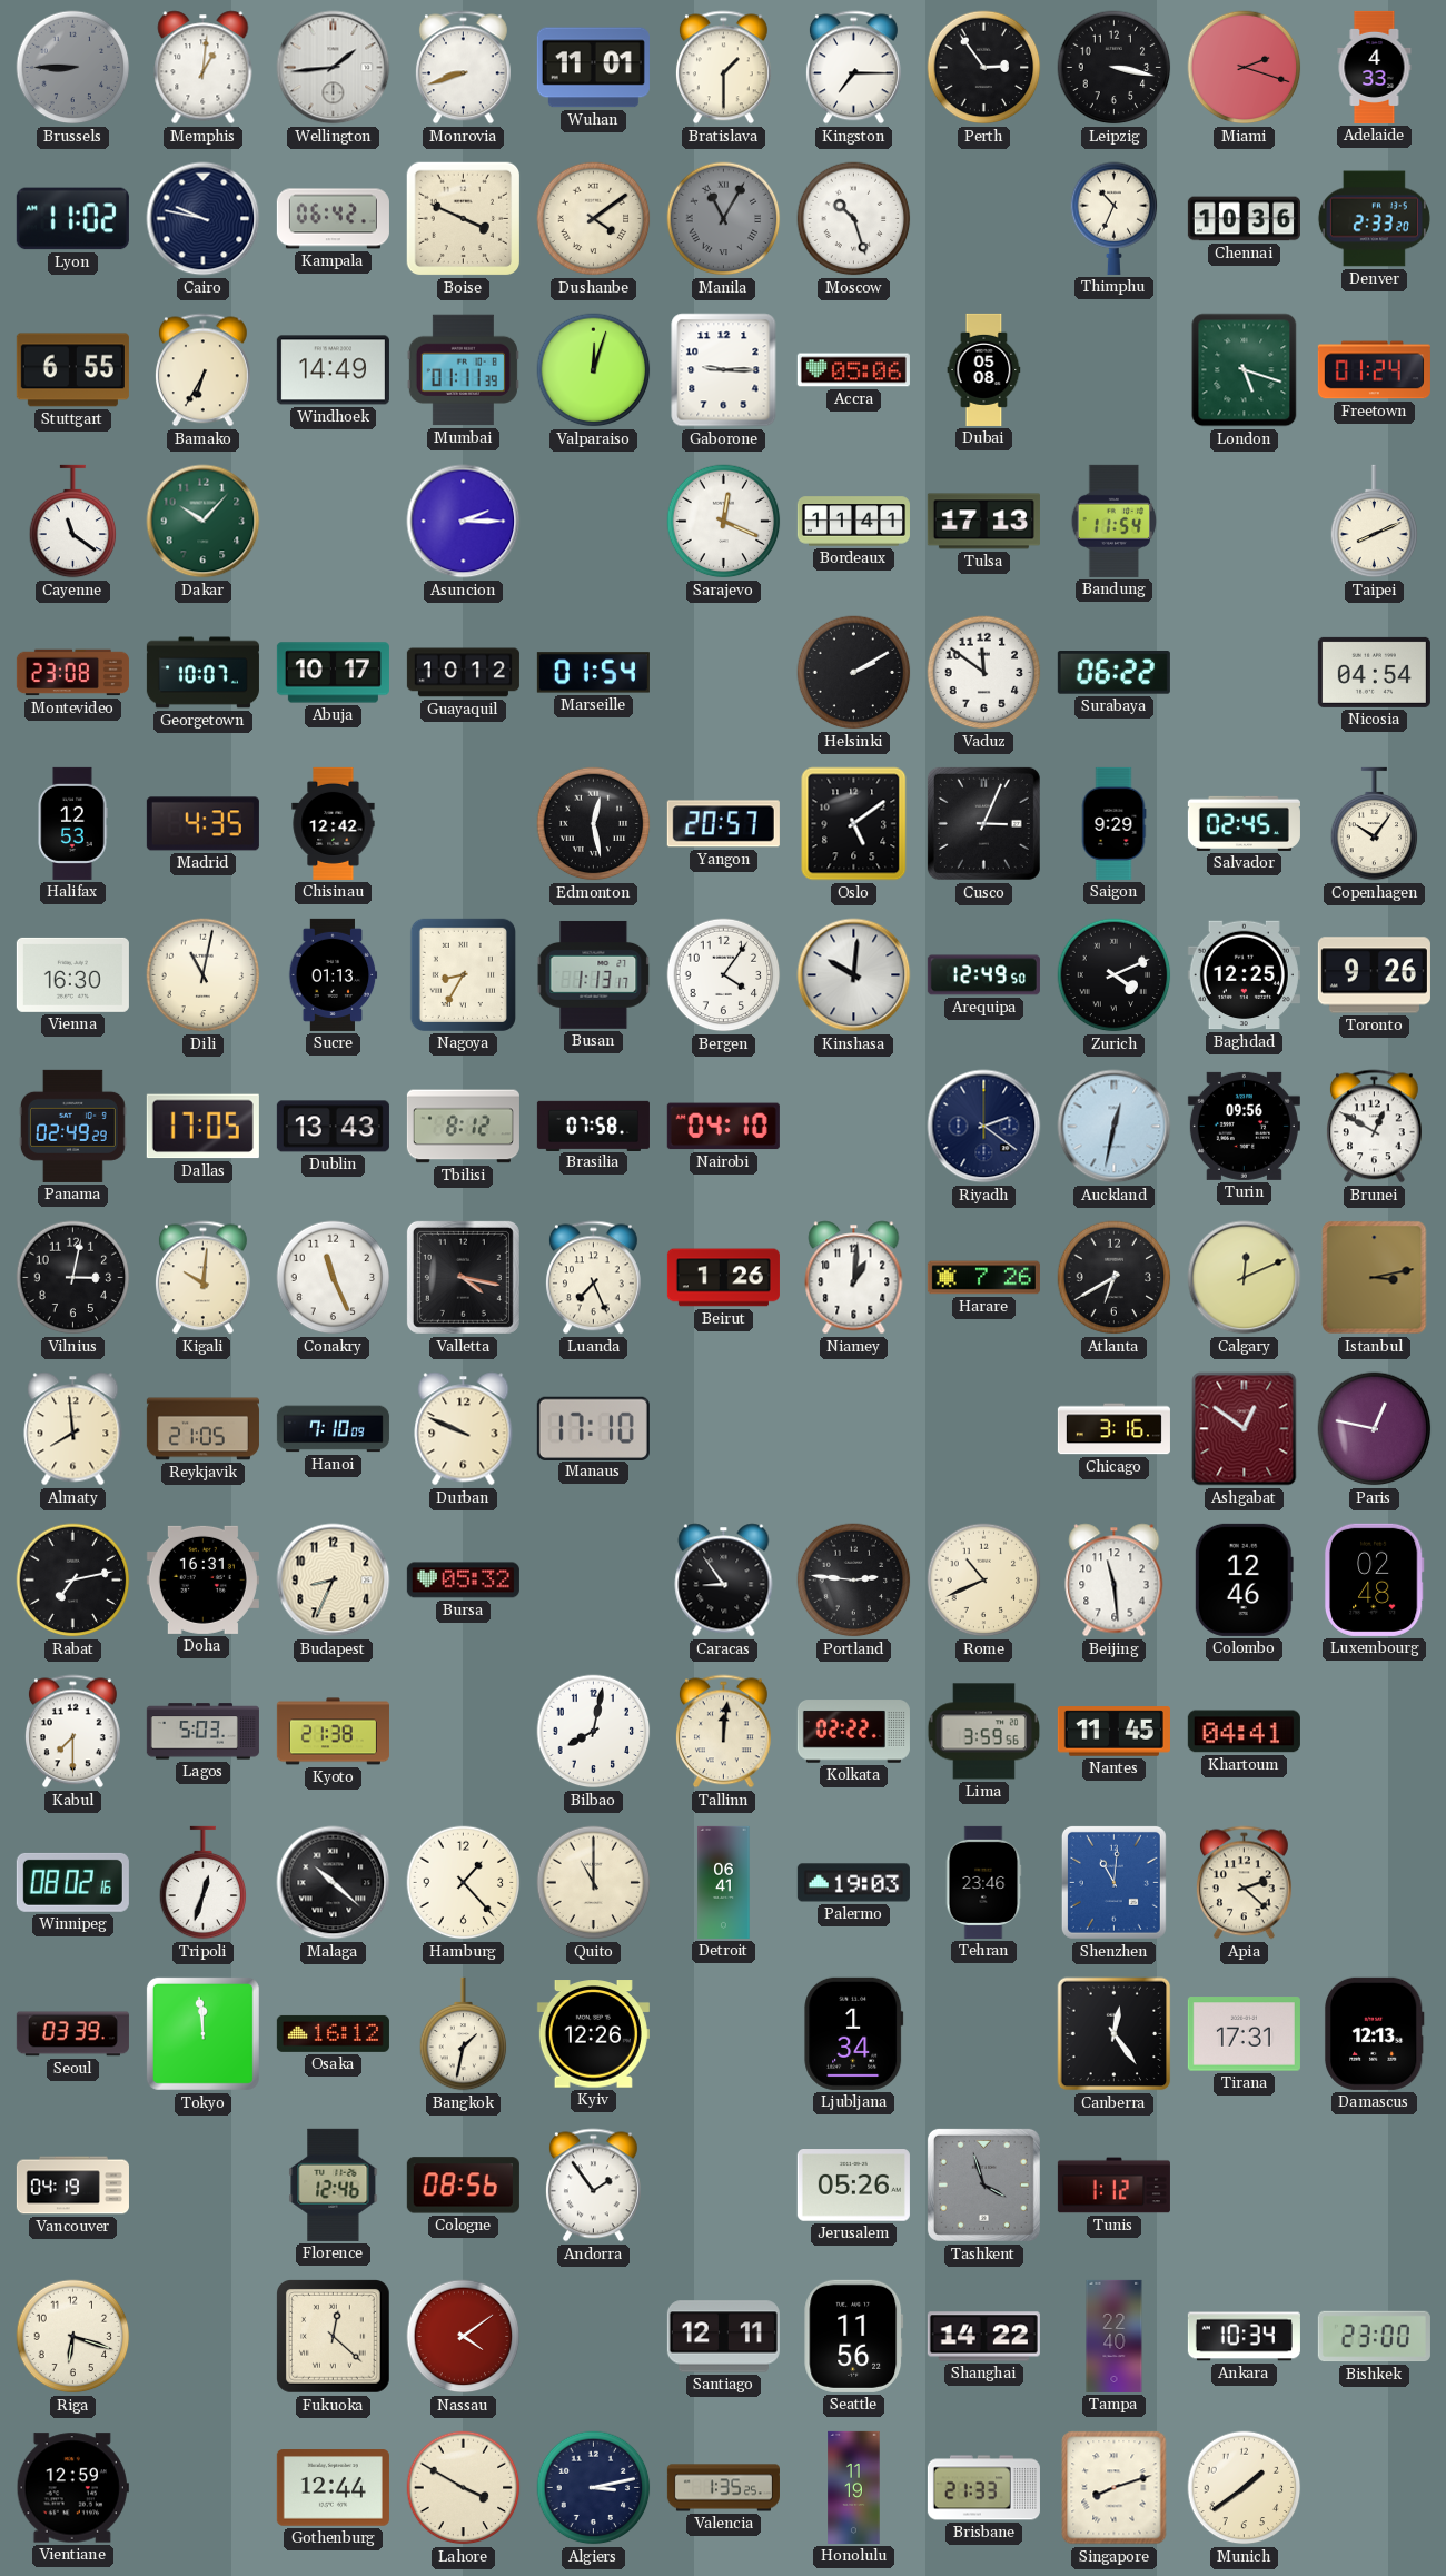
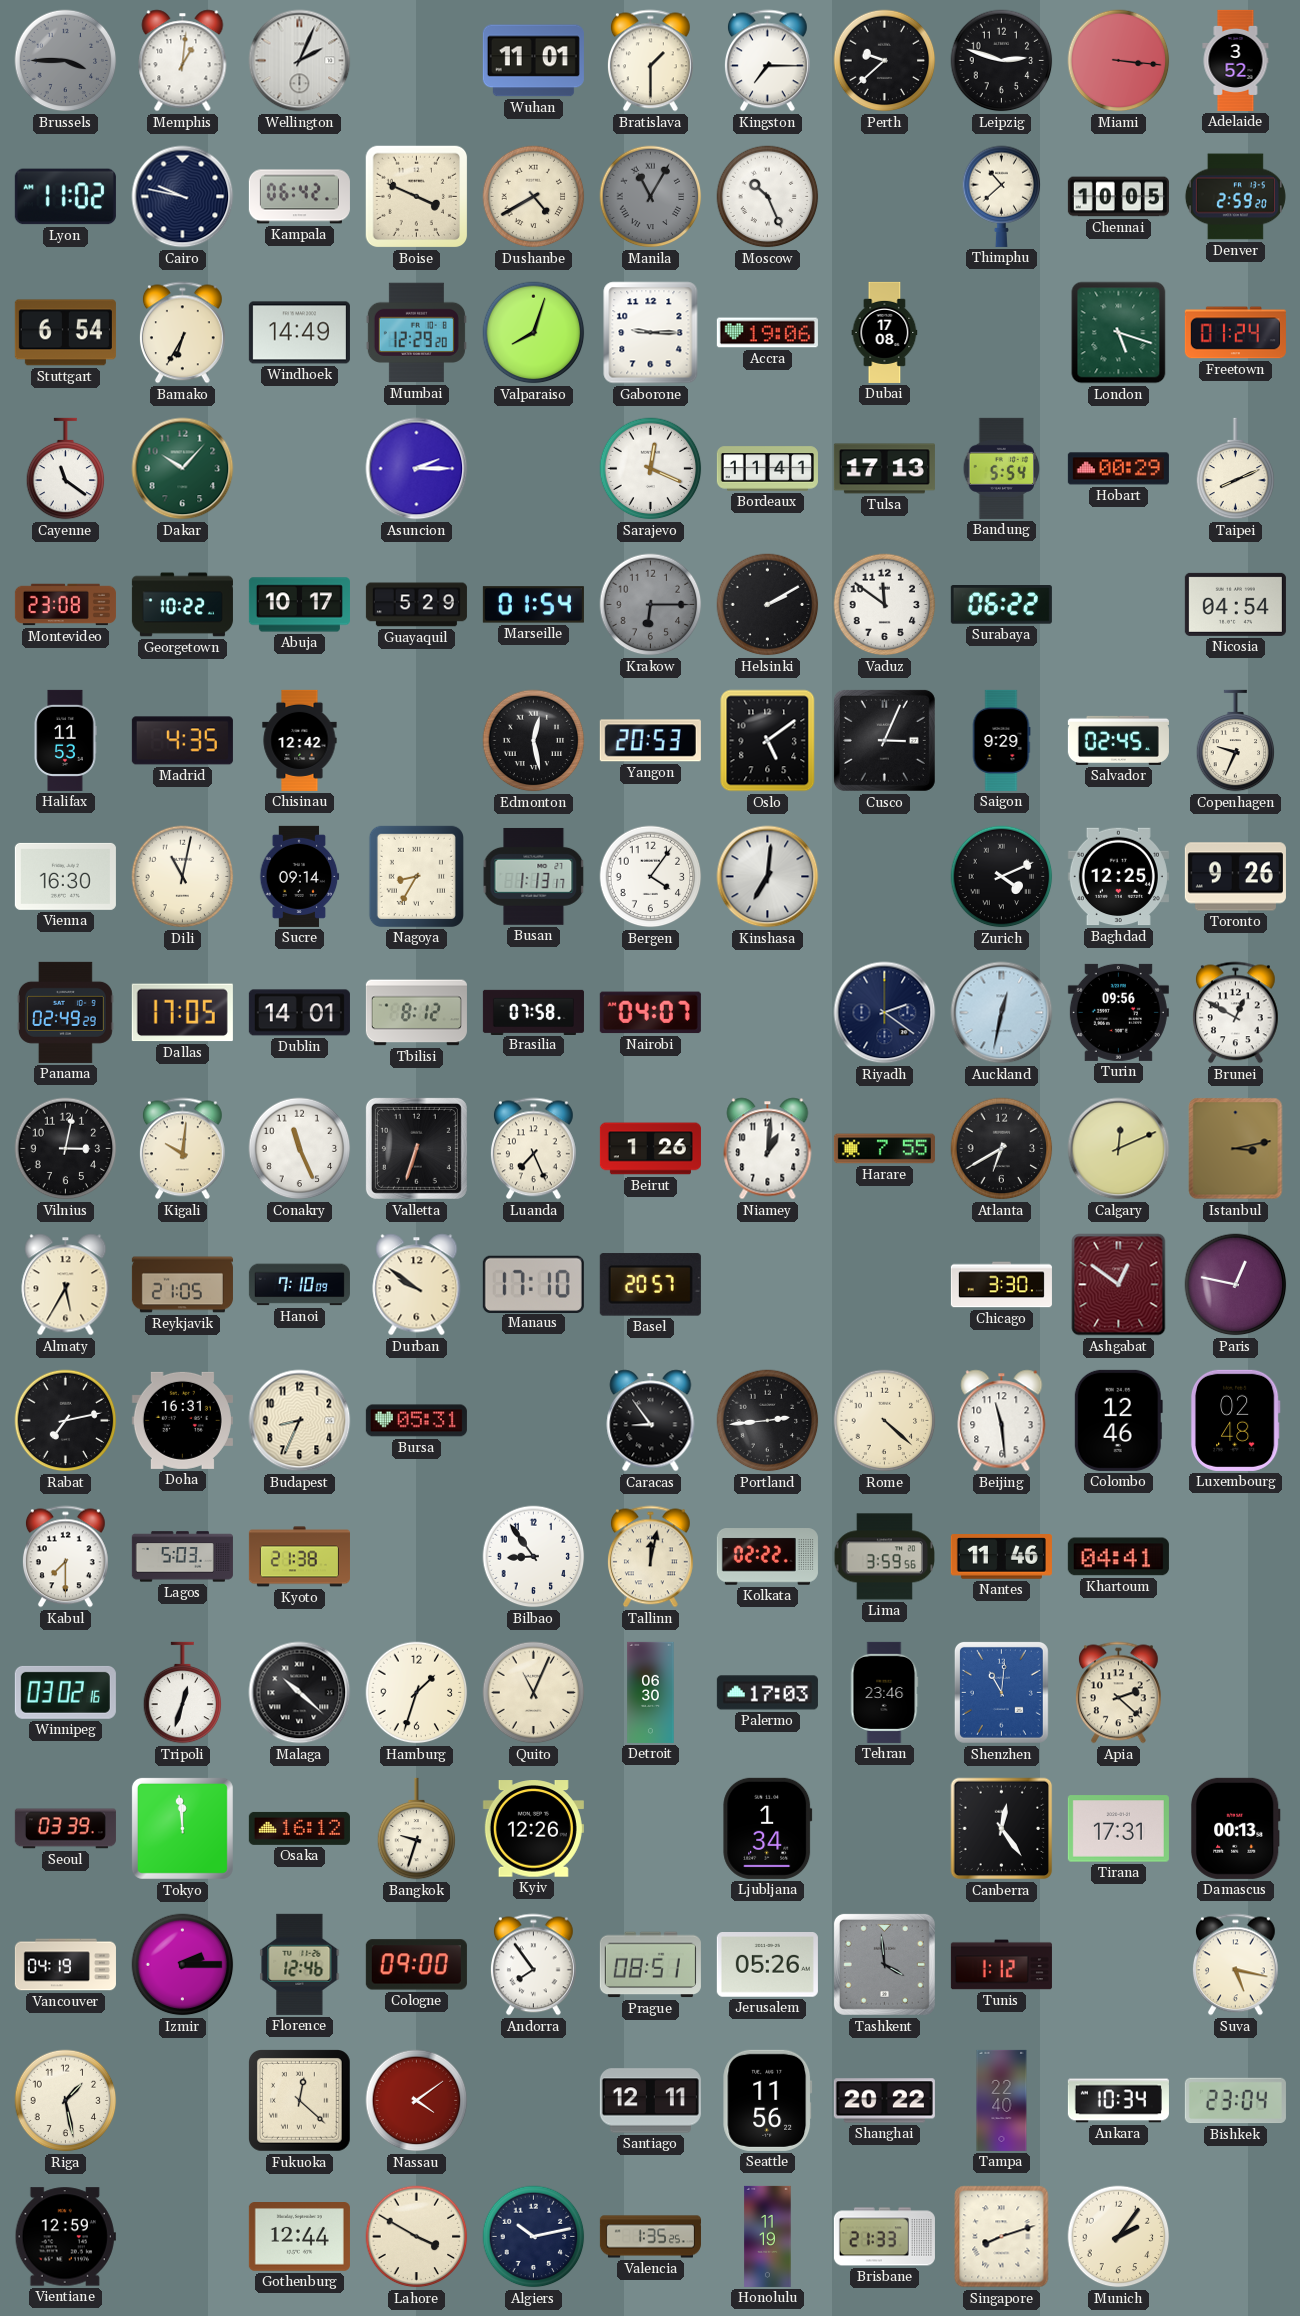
Brussels: 8:45 -> 3:45
Wellington: 1:44 -> 2:04
Monrovia: 8:42 -> none
Perth: 2:54 -> 9:38
Leipzig: 3:17 -> 2:48
Miami: 2:18 -> 3:16
Adelaide: 4:33 -> 3:52
Dushanbe: 4:09 -> 4:40
Moscow: 10:27 -> 10:26
Thimphu: 10:34 -> 10:38
Chennai: 10:36 -> 10:05
Denver: 2:33 -> 2:59
Stuttgart: 6:55 -> 6:54
Mumbai: 01:11 -> 12:29
Valparaiso: 12:03 -> 8:03
Accra: 05:06 -> 19:06
Dubai: 05:08 -> 17:08
Bandung: 11:54 -> 5:54
Hobart: none -> 00:29
Georgetown: 10:07 -> 10:22
Guayaquil: 10:12 -> 5:29
Krakow: none -> 6:15
Halifax: 12:53 -> 11:53
Yangon: 20:57 -> 20:53
Copenhagen: 10:06 -> 9:34
Sucre: 01:13 -> 09:14
Kinshasa: 10:01 -> 7:01
Arequipa: 12:49 -> none
Dublin: 13:43 -> 14:01
Nairobi: 04:10 -> 04:07
Valletta: 4:17 -> 6:33
Harare: 7:26 -> 7:55
Almaty: 7:59 -> 5:35
Durban: 9:49 -> 9:51
Basel: none -> 20:57
Chicago: 3:16 -> 3:30
Bursa: 05:32 -> 05:31
Portland: 2:46 -> 2:44
Rome: 10:41 -> 4:22
Bilbao: 8:02 -> 8:54
Tallinn: 12:01 -> 12:02
Nantes: 11:45 -> 11:46
Winnipeg: 08:02 -> 03:02
Hamburg: 1:23 -> 1:33
Quito: 11:00 -> 11:04
Detroit: 06:41 -> 06:30
Palermo: 19:03 -> 17:03
Bangkok: 1:32 -> 9:33
Damascus: 12:13 -> 00:13
Izmir: none -> 2:15
Cologne: 08:56 -> 09:00
Andorra: 1:54 -> 7:54
Prague: none -> 08:51
Tashkent: 3:57 -> 3:59
Suva: none -> 5:17
Riga: 6:18 -> 1:28
Shanghai: 14:22 -> 20:22
Bishkek: 23:00 -> 23:04
Algiers: 3:13 -> 10:13
Munich: 1:39 -> 2:06
